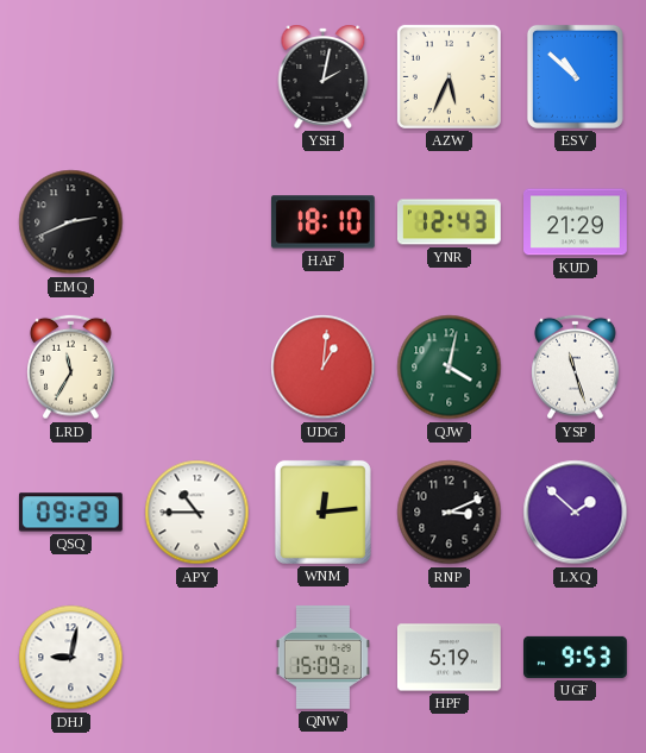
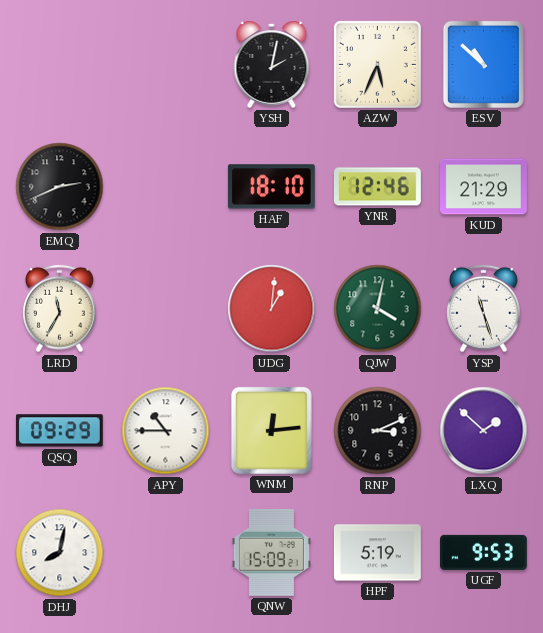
YNR: 12:43 -> 12:46
DHJ: 9:02 -> 8:02
